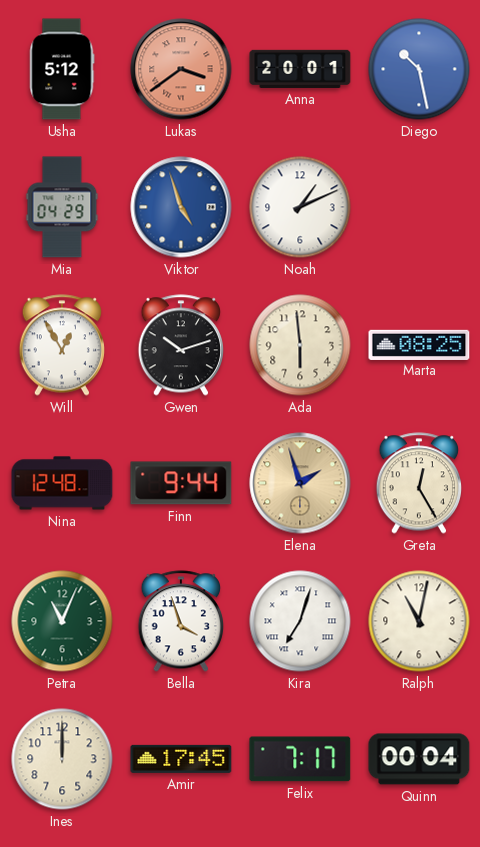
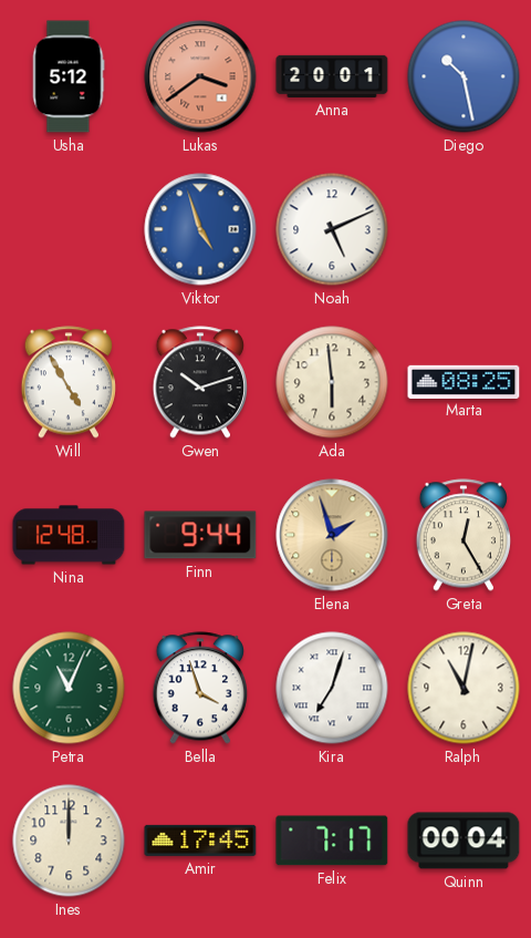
Mia: 04:29 -> none
Noah: 1:11 -> 5:11
Will: 12:55 -> 4:55
